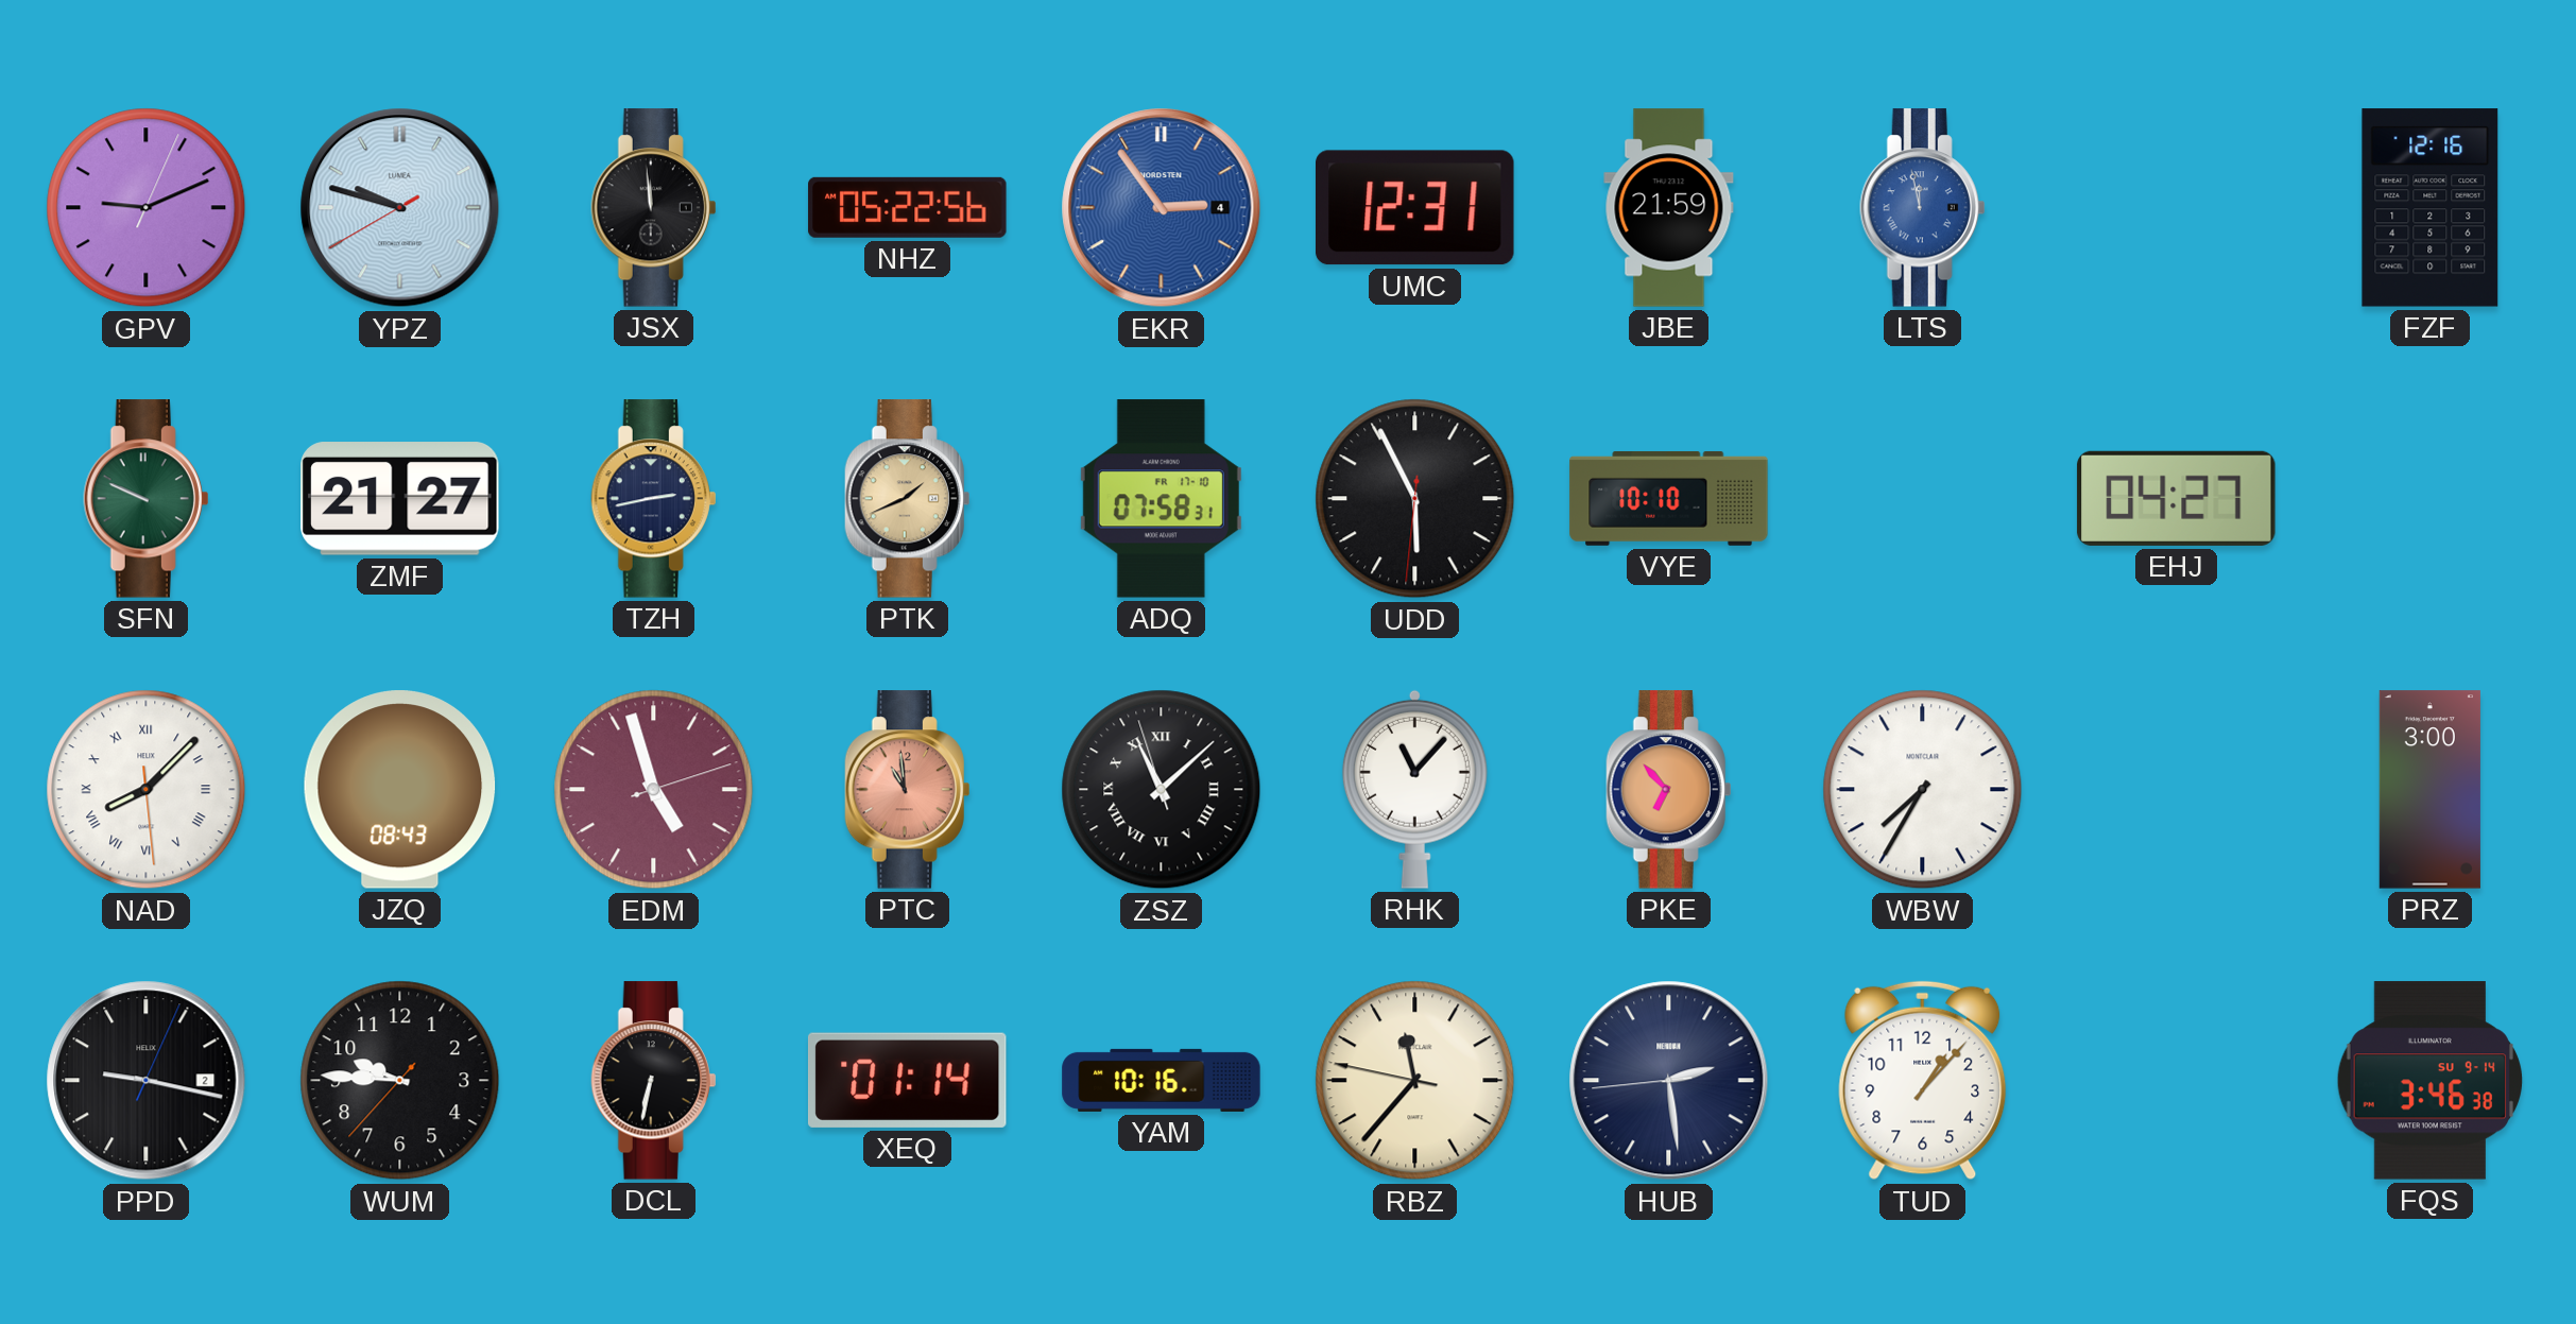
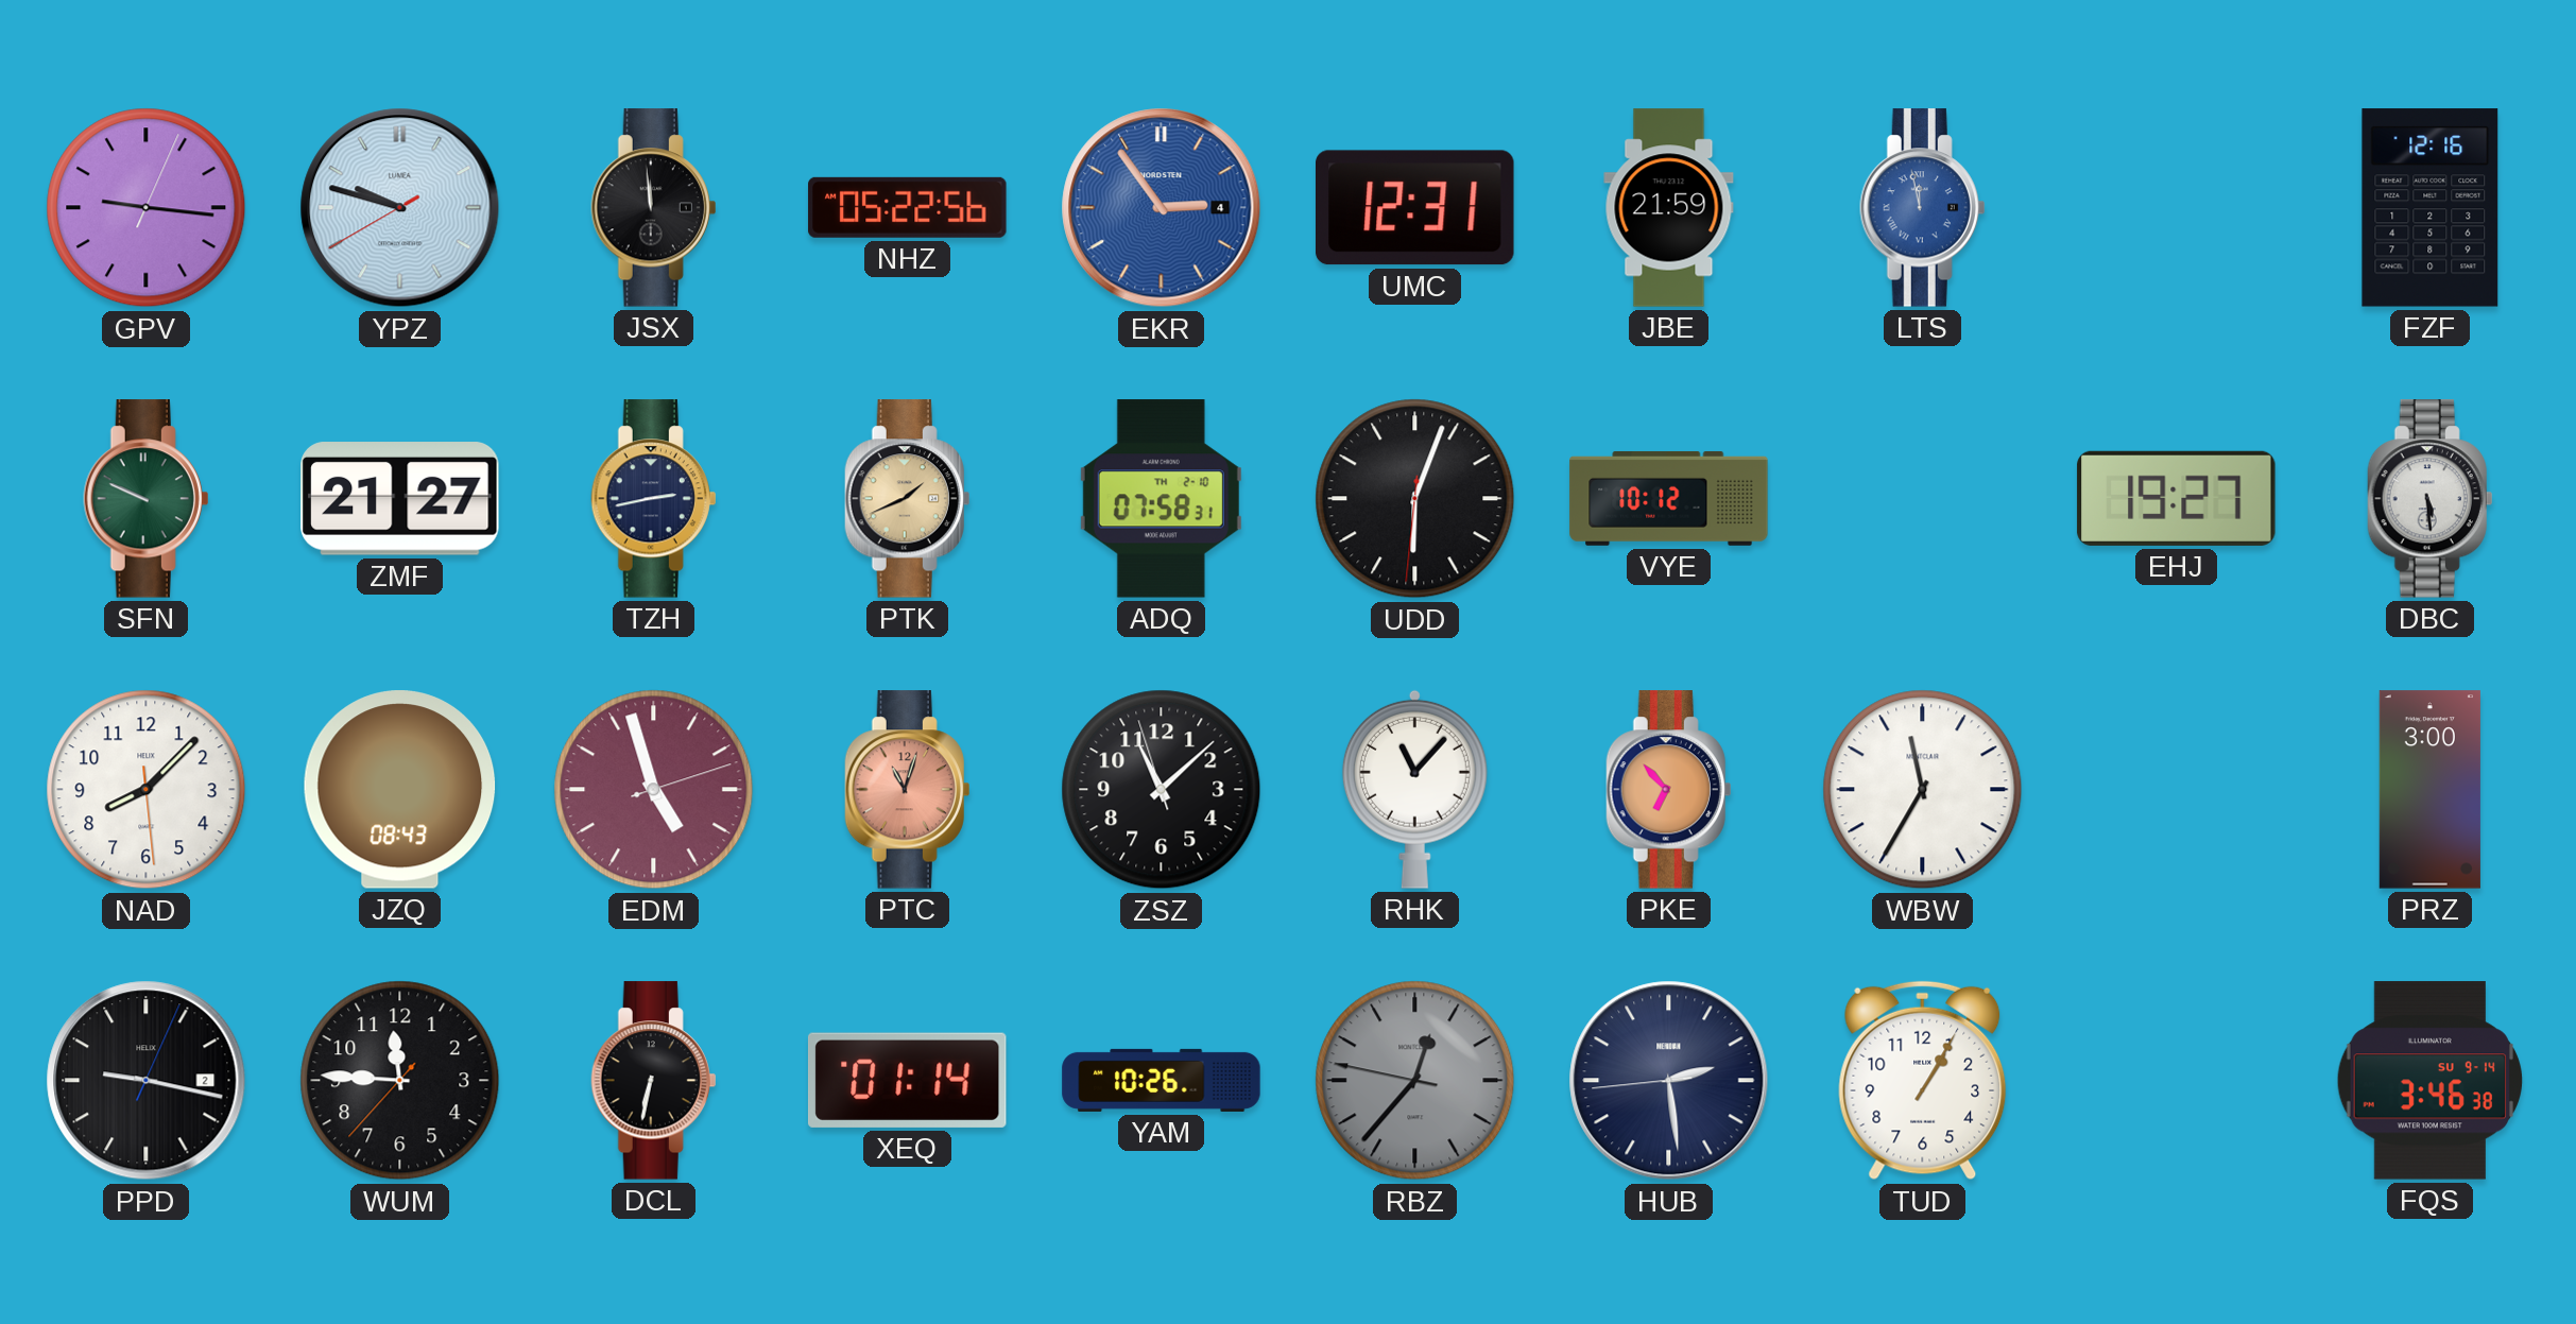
GPV: 9:11 -> 9:16
ADQ date: FR 17-10 -> TH 2-10
UDD: 5:55 -> 6:03
VYE: 10:10 -> 10:12
EHJ: 04:27 -> 19:27
DBC: none -> 5:29
NAD numerals: Roman -> Arabic
PTC: 10:59 -> 11:03
ZSZ numerals: Roman -> Arabic
WBW: 7:35 -> 11:35
WUM: 9:45 -> 11:45
YAM: 10:16 -> 10:26
RBZ: 11:36 -> 12:36
RBZ dial: cream -> grey
TUD: 1:07 -> 1:05
